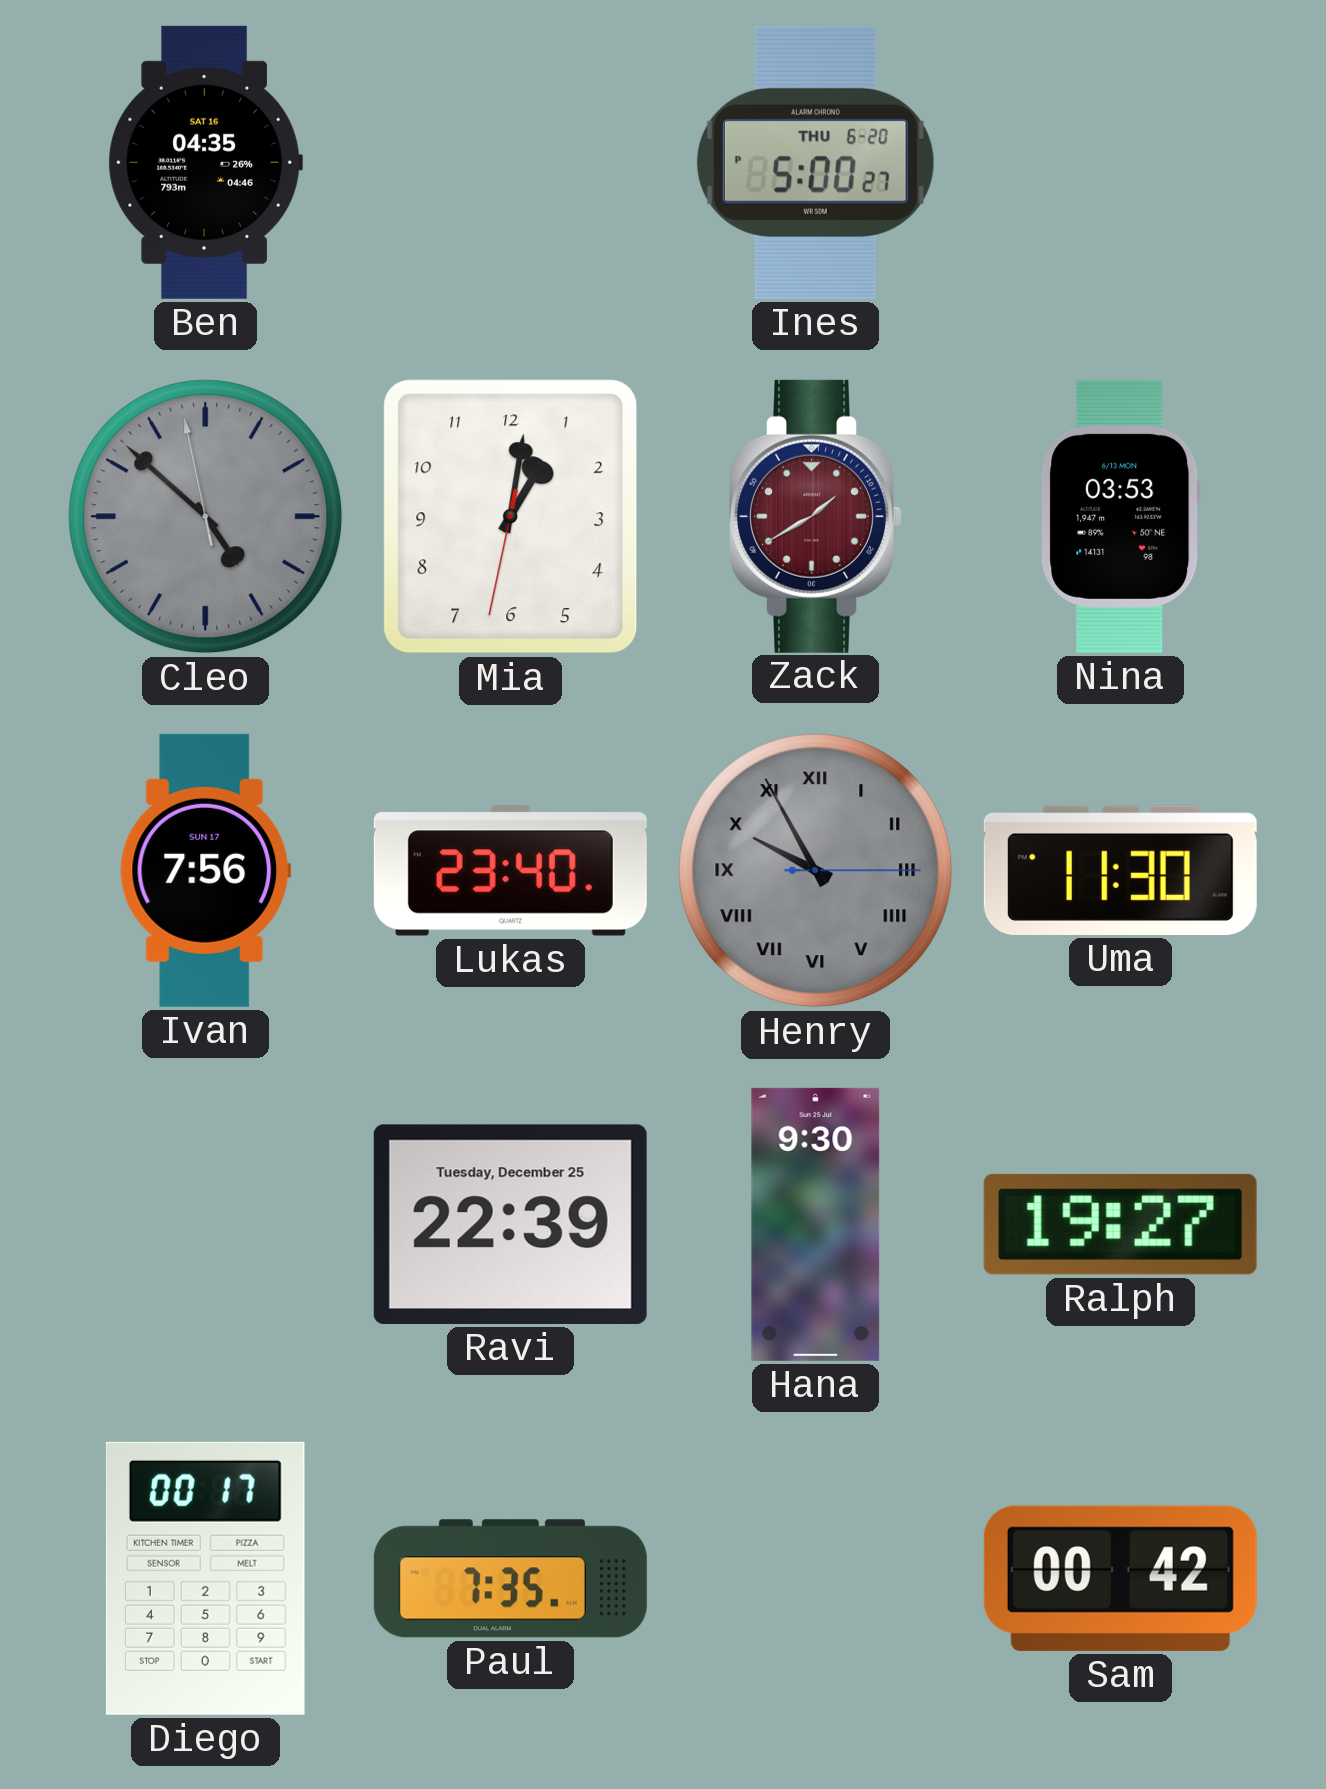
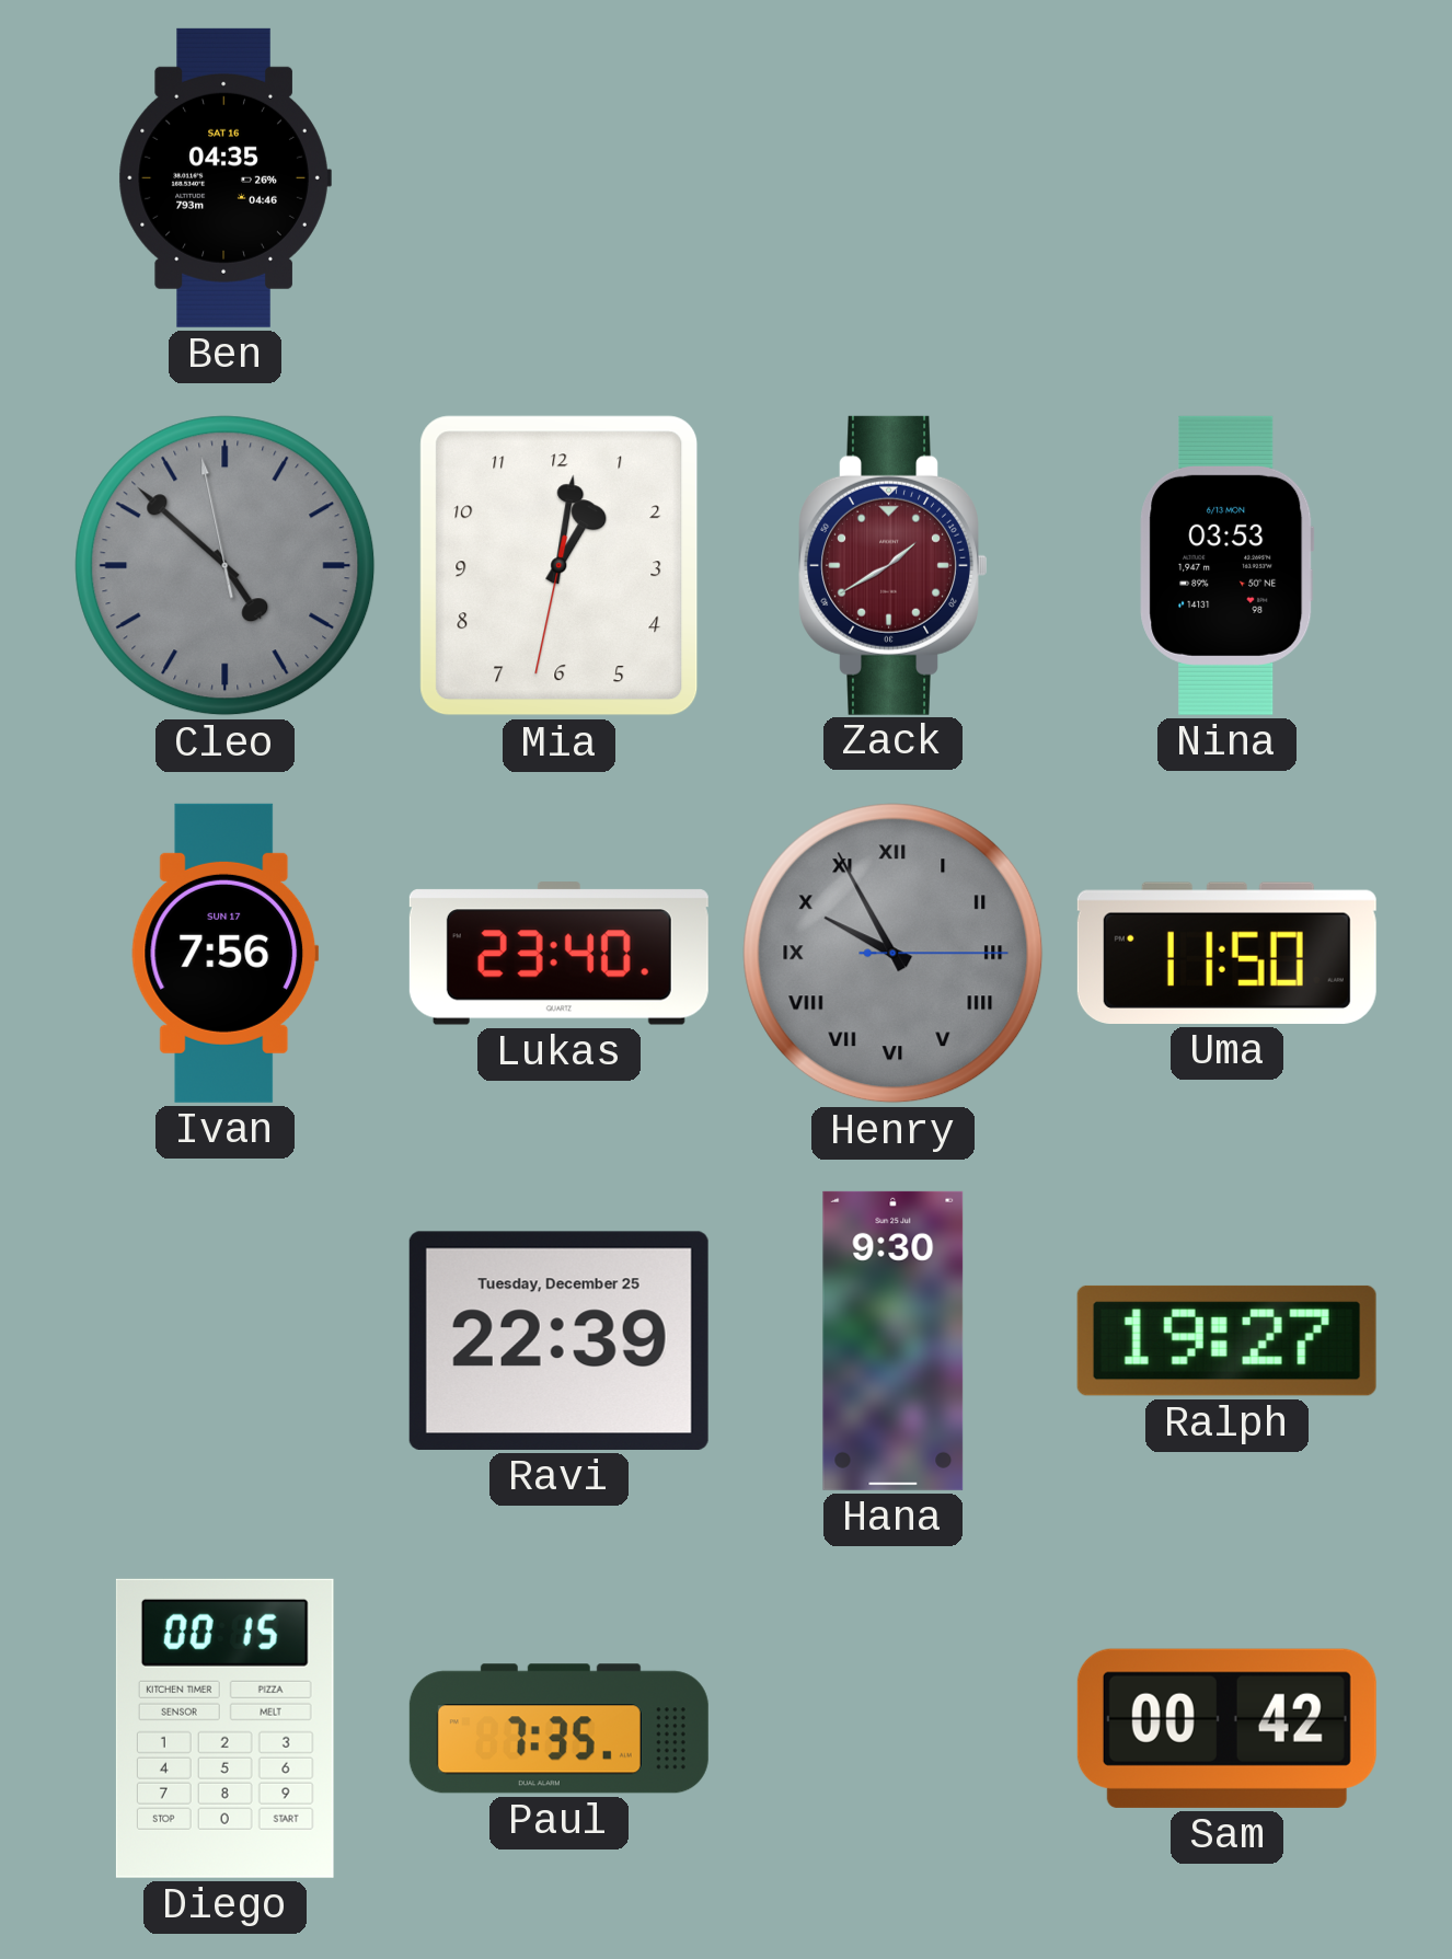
Ines: 5:00 -> none
Uma: 11:30 -> 11:50
Diego: 00:17 -> 00:15
